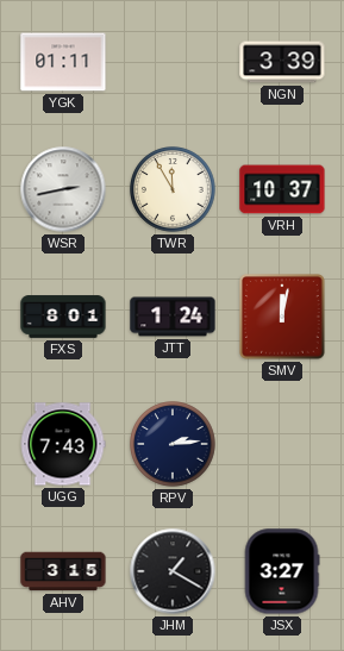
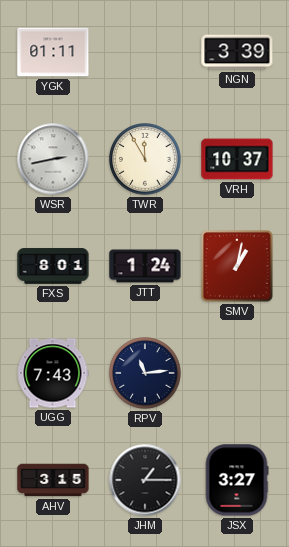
SMV: 12:02 -> 1:02
RPV: 2:14 -> 11:14
JHM: 1:20 -> 1:15
